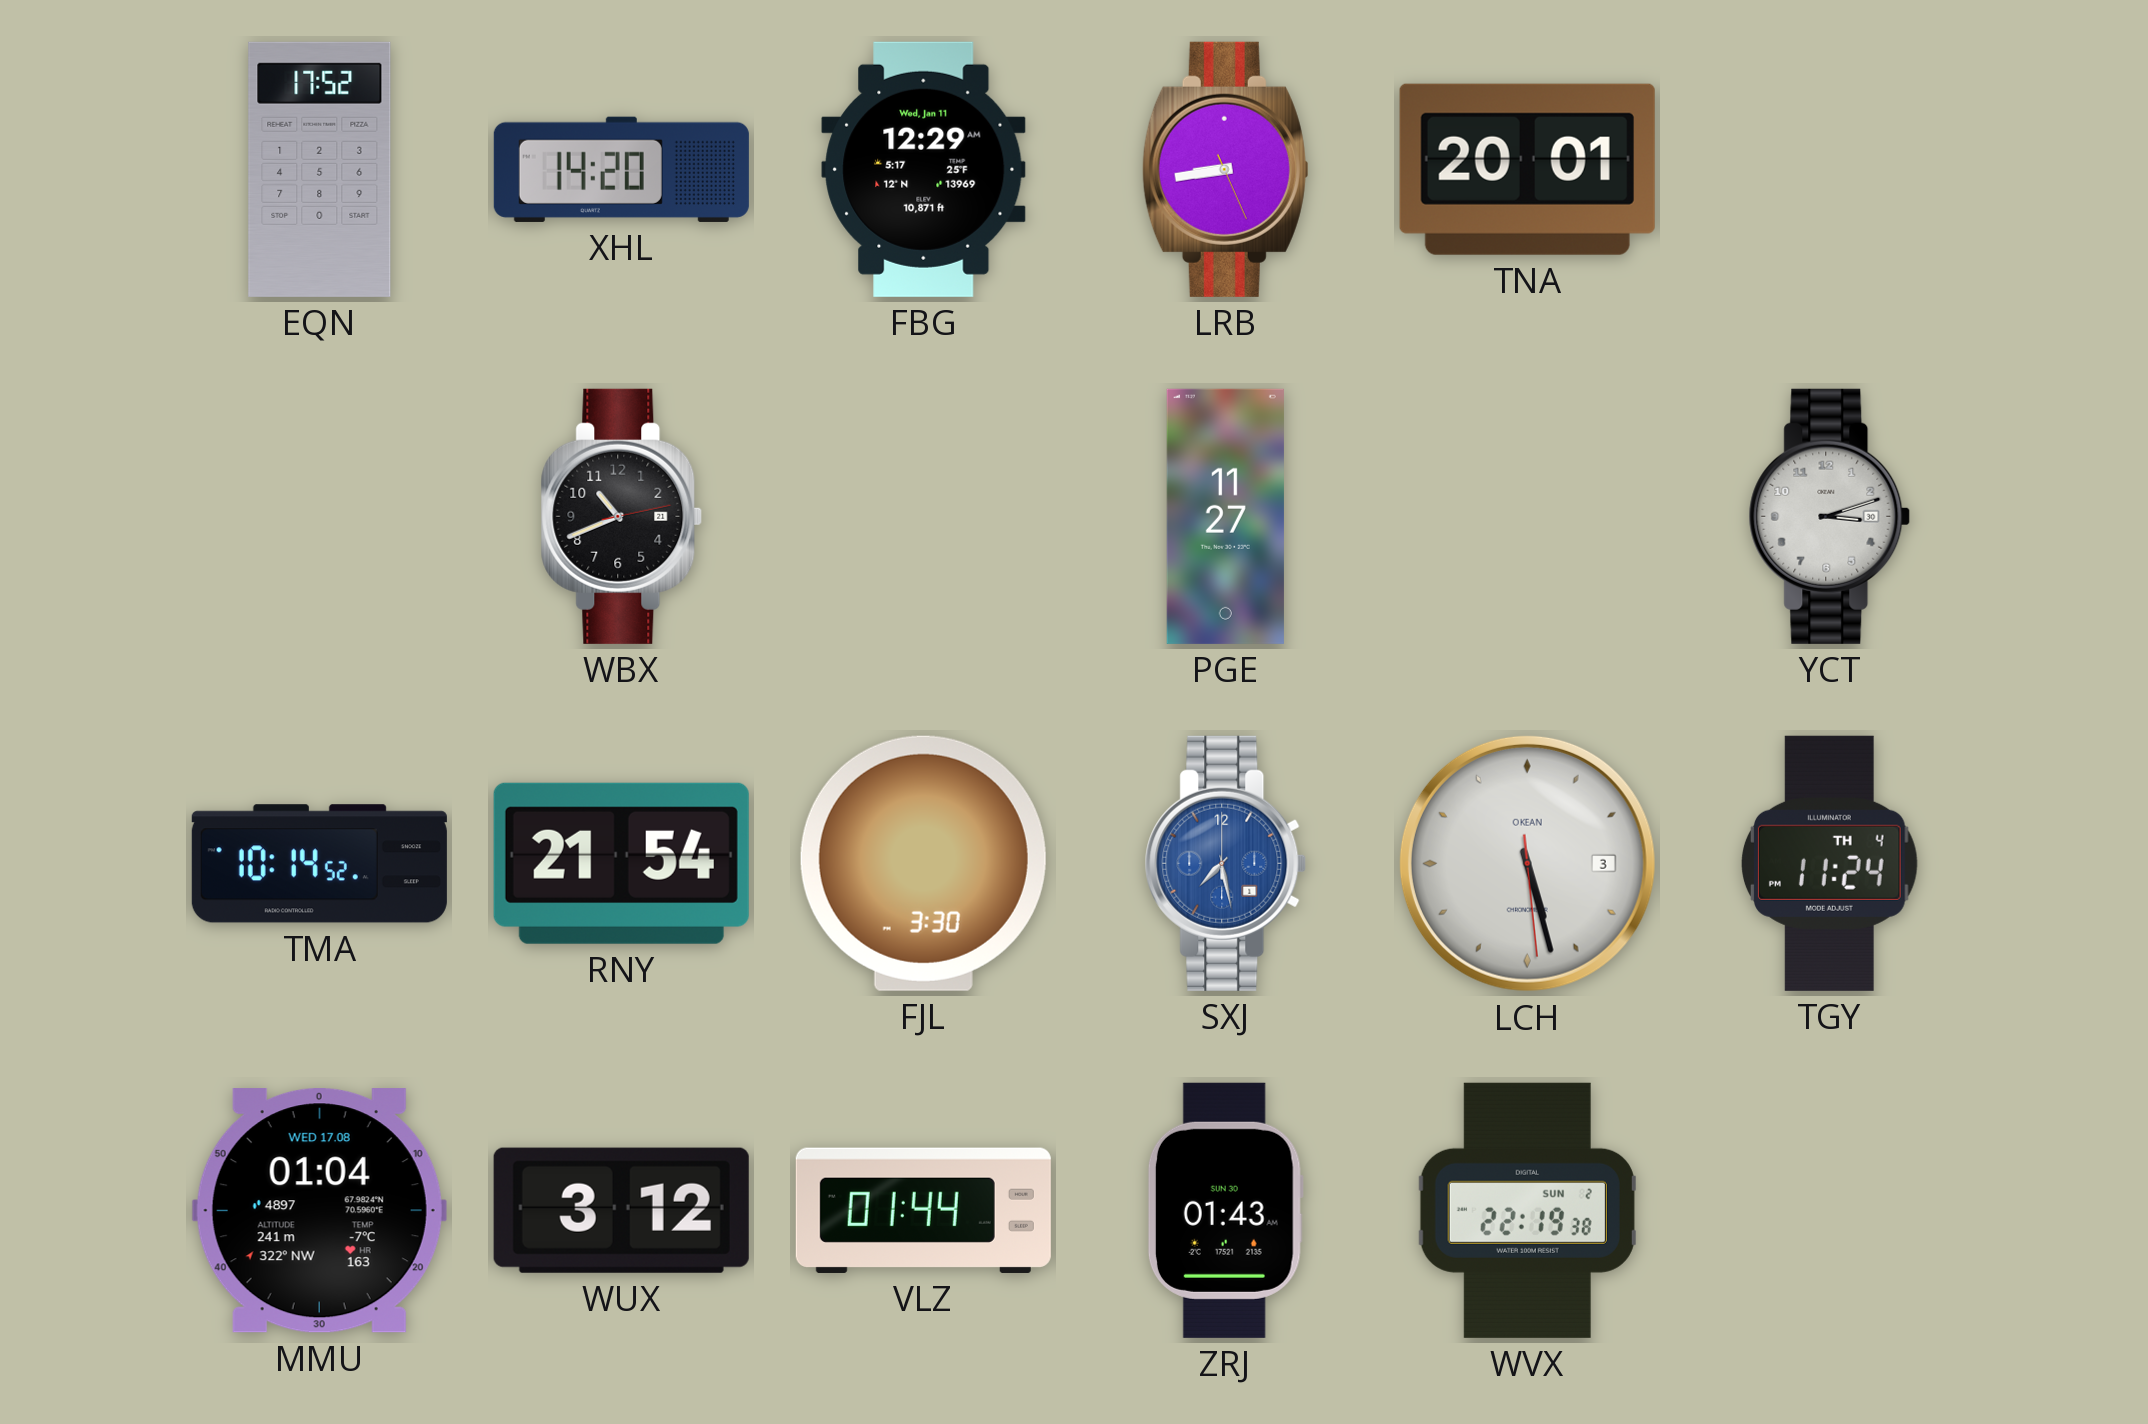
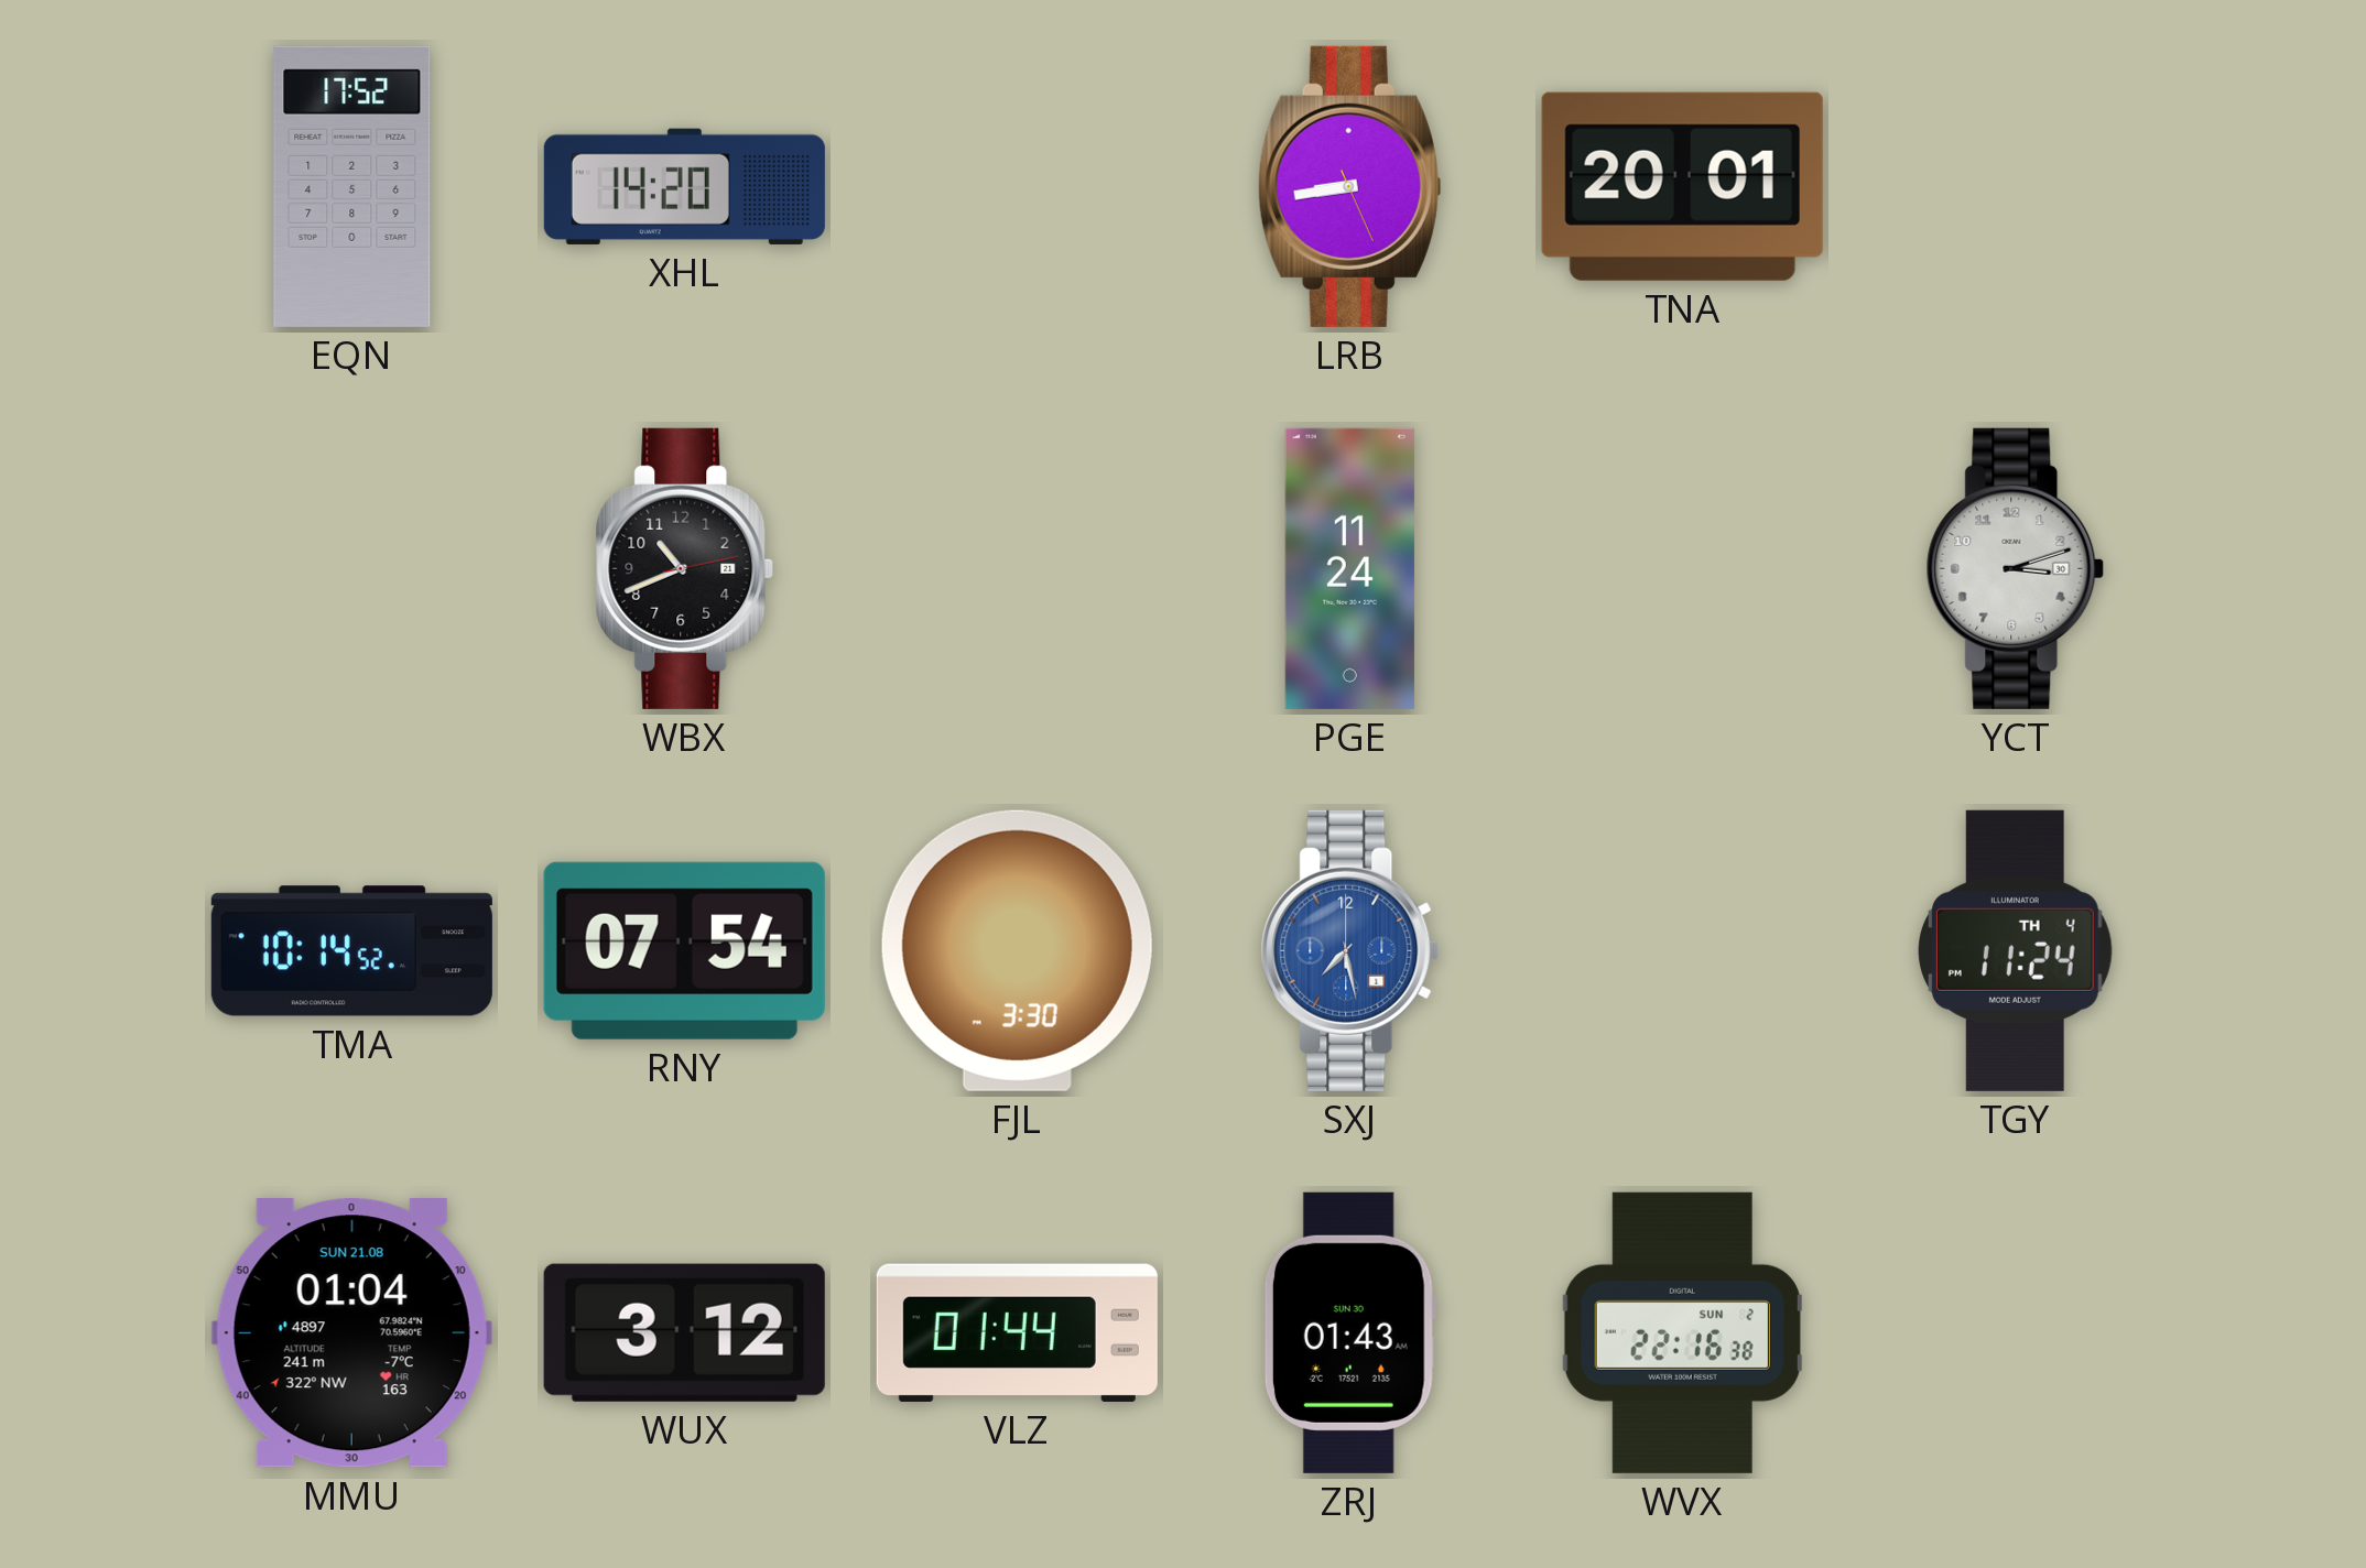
FBG: 12:29 -> none
PGE: 11:27 -> 11:24
RNY: 21:54 -> 07:54
LCH: 5:27 -> none
MMU date: WED 17.08 -> SUN 21.08
WVX: 22:19 -> 22:16
